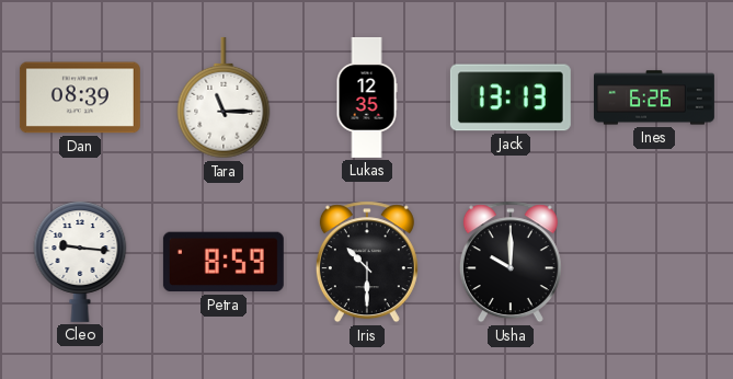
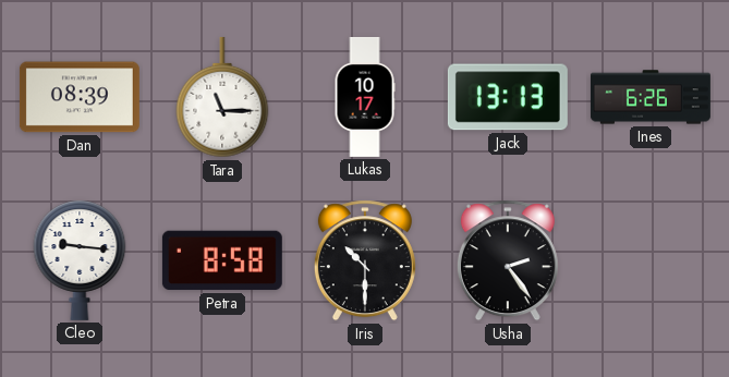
Lukas: 12:35 -> 10:17
Petra: 8:59 -> 8:58
Usha: 10:00 -> 2:24
